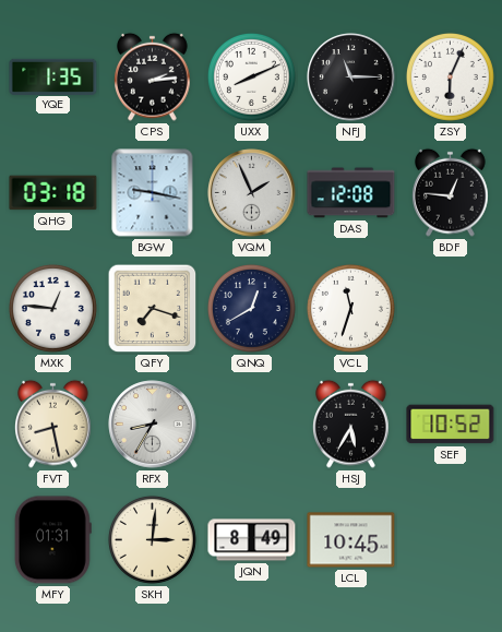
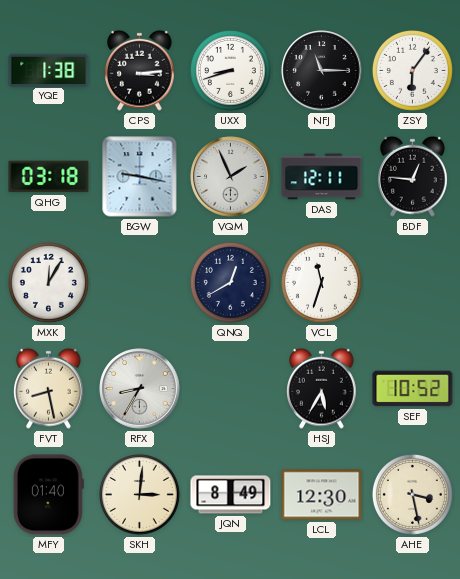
YQE: 1:35 -> 1:38
CPS: 2:14 -> 3:14
UXX: 8:11 -> 8:42
ZSY: 6:04 -> 6:06
DAS: 12:08 -> 12:11
MXK: 12:46 -> 12:05
QFY: 7:18 -> none
MFY: 01:31 -> 01:40
LCL: 10:45 -> 12:30
AHE: none -> 3:28
